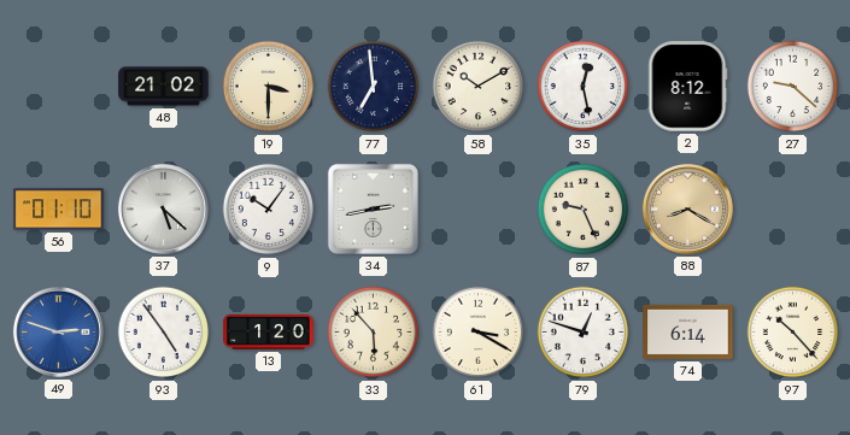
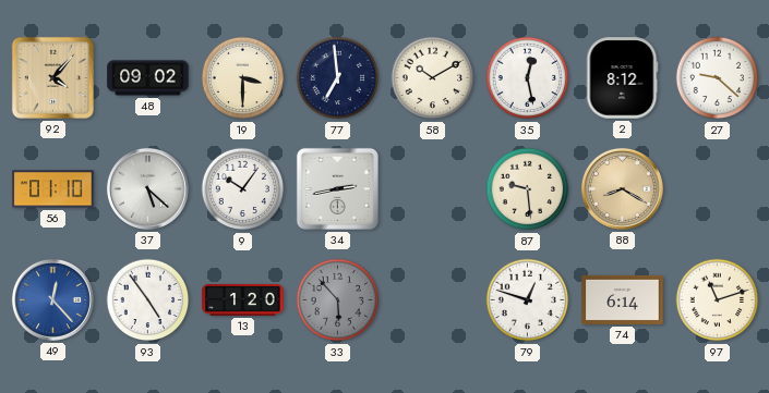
92: none -> 4:07
48: 21:02 -> 09:02
87: 9:26 -> 9:29
49: 2:48 -> 12:23
33 dial: cream -> grey
61: 3:20 -> none
97: 10:23 -> 11:12
